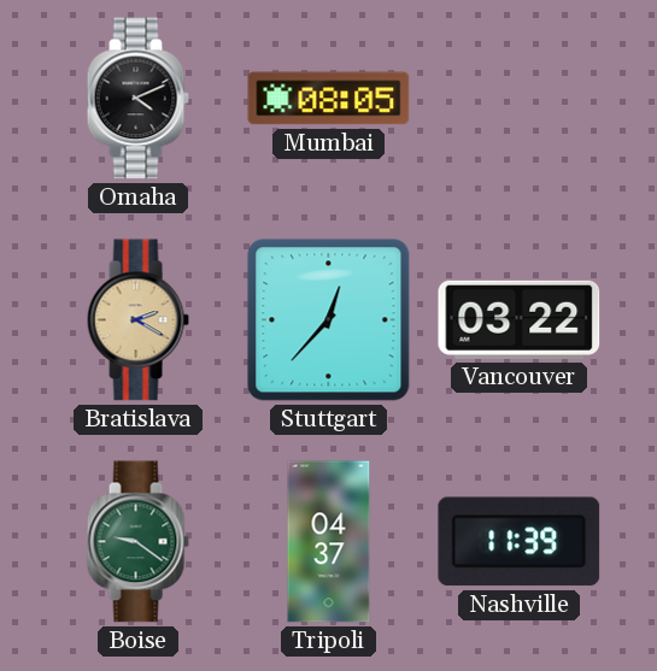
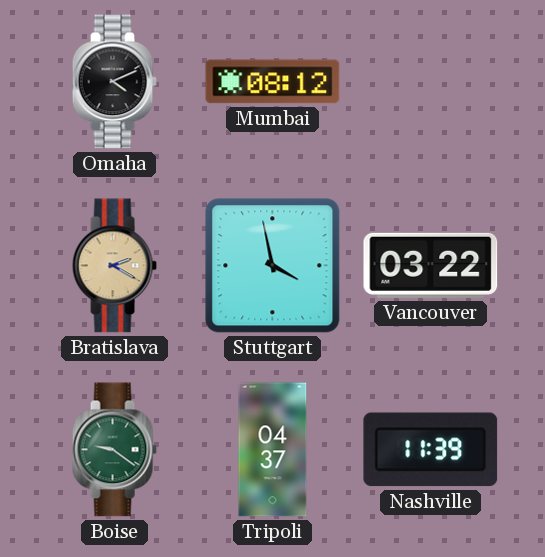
Mumbai: 08:05 -> 08:12
Stuttgart: 12:37 -> 3:58
